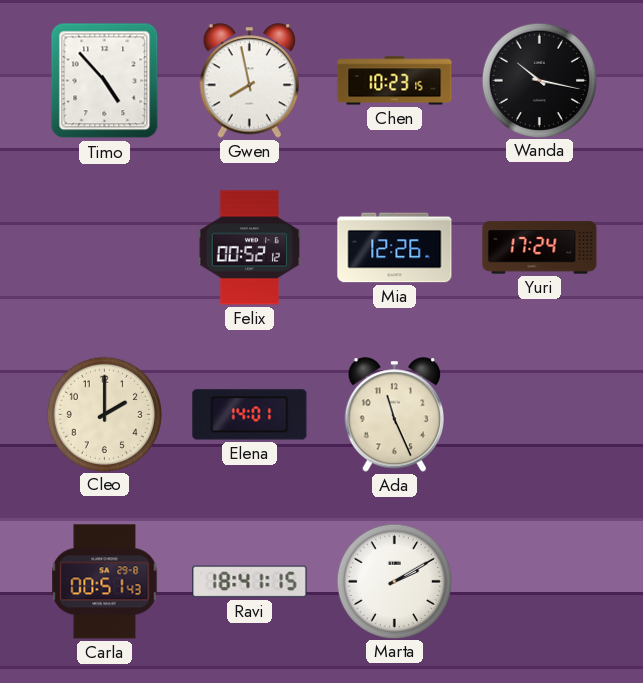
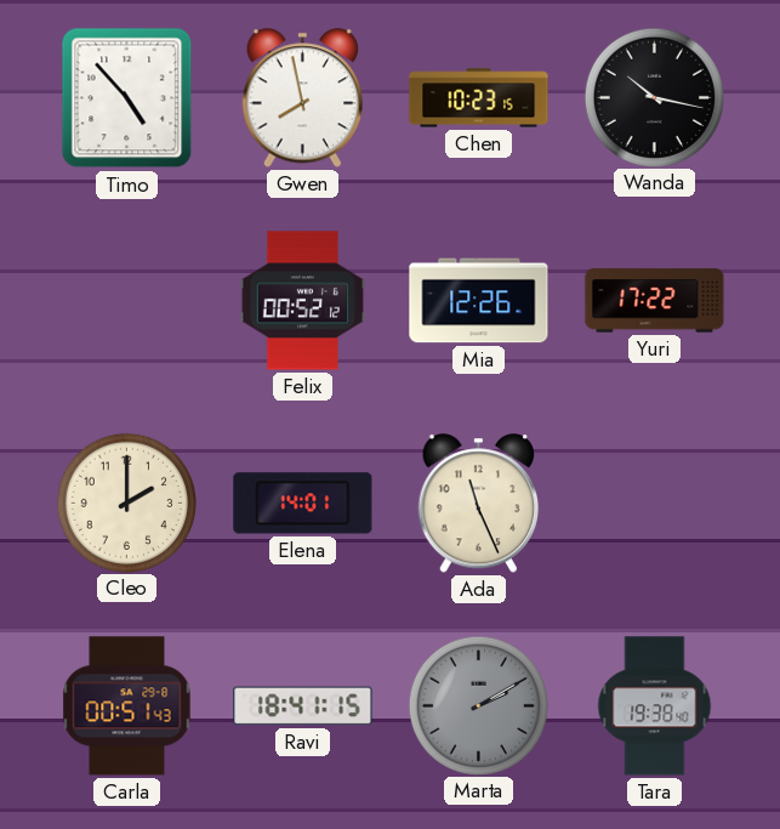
Yuri: 17:24 -> 17:22
Marta dial: white -> grey
Tara: none -> 19:38
